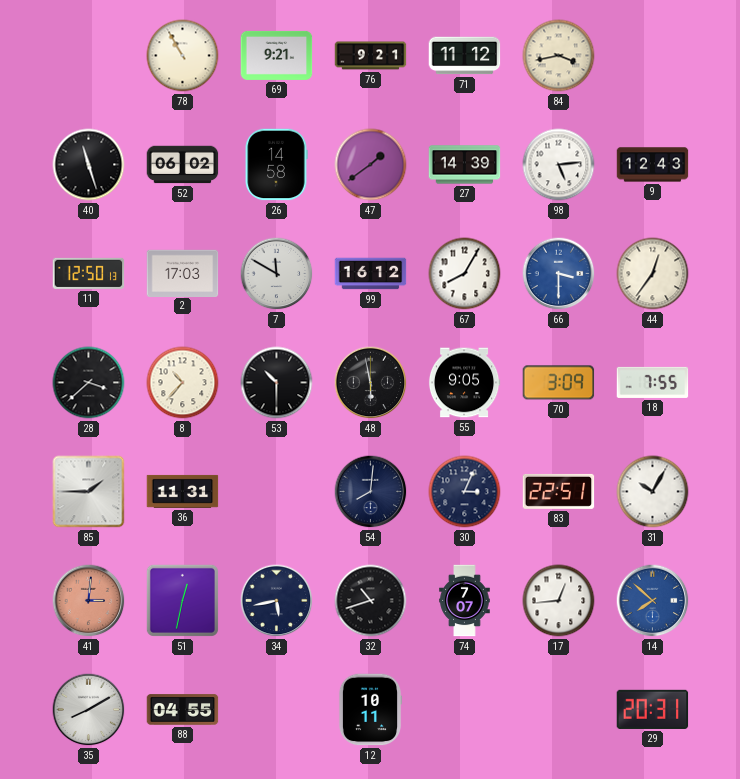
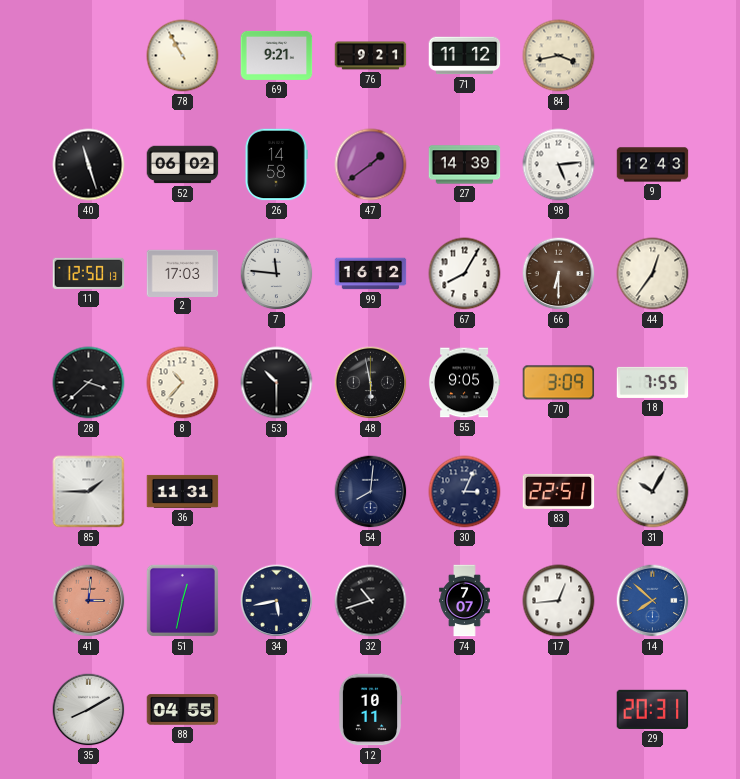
7: 11:50 -> 11:46
66: 3:30 -> 6:30
66 dial: blue -> brown
